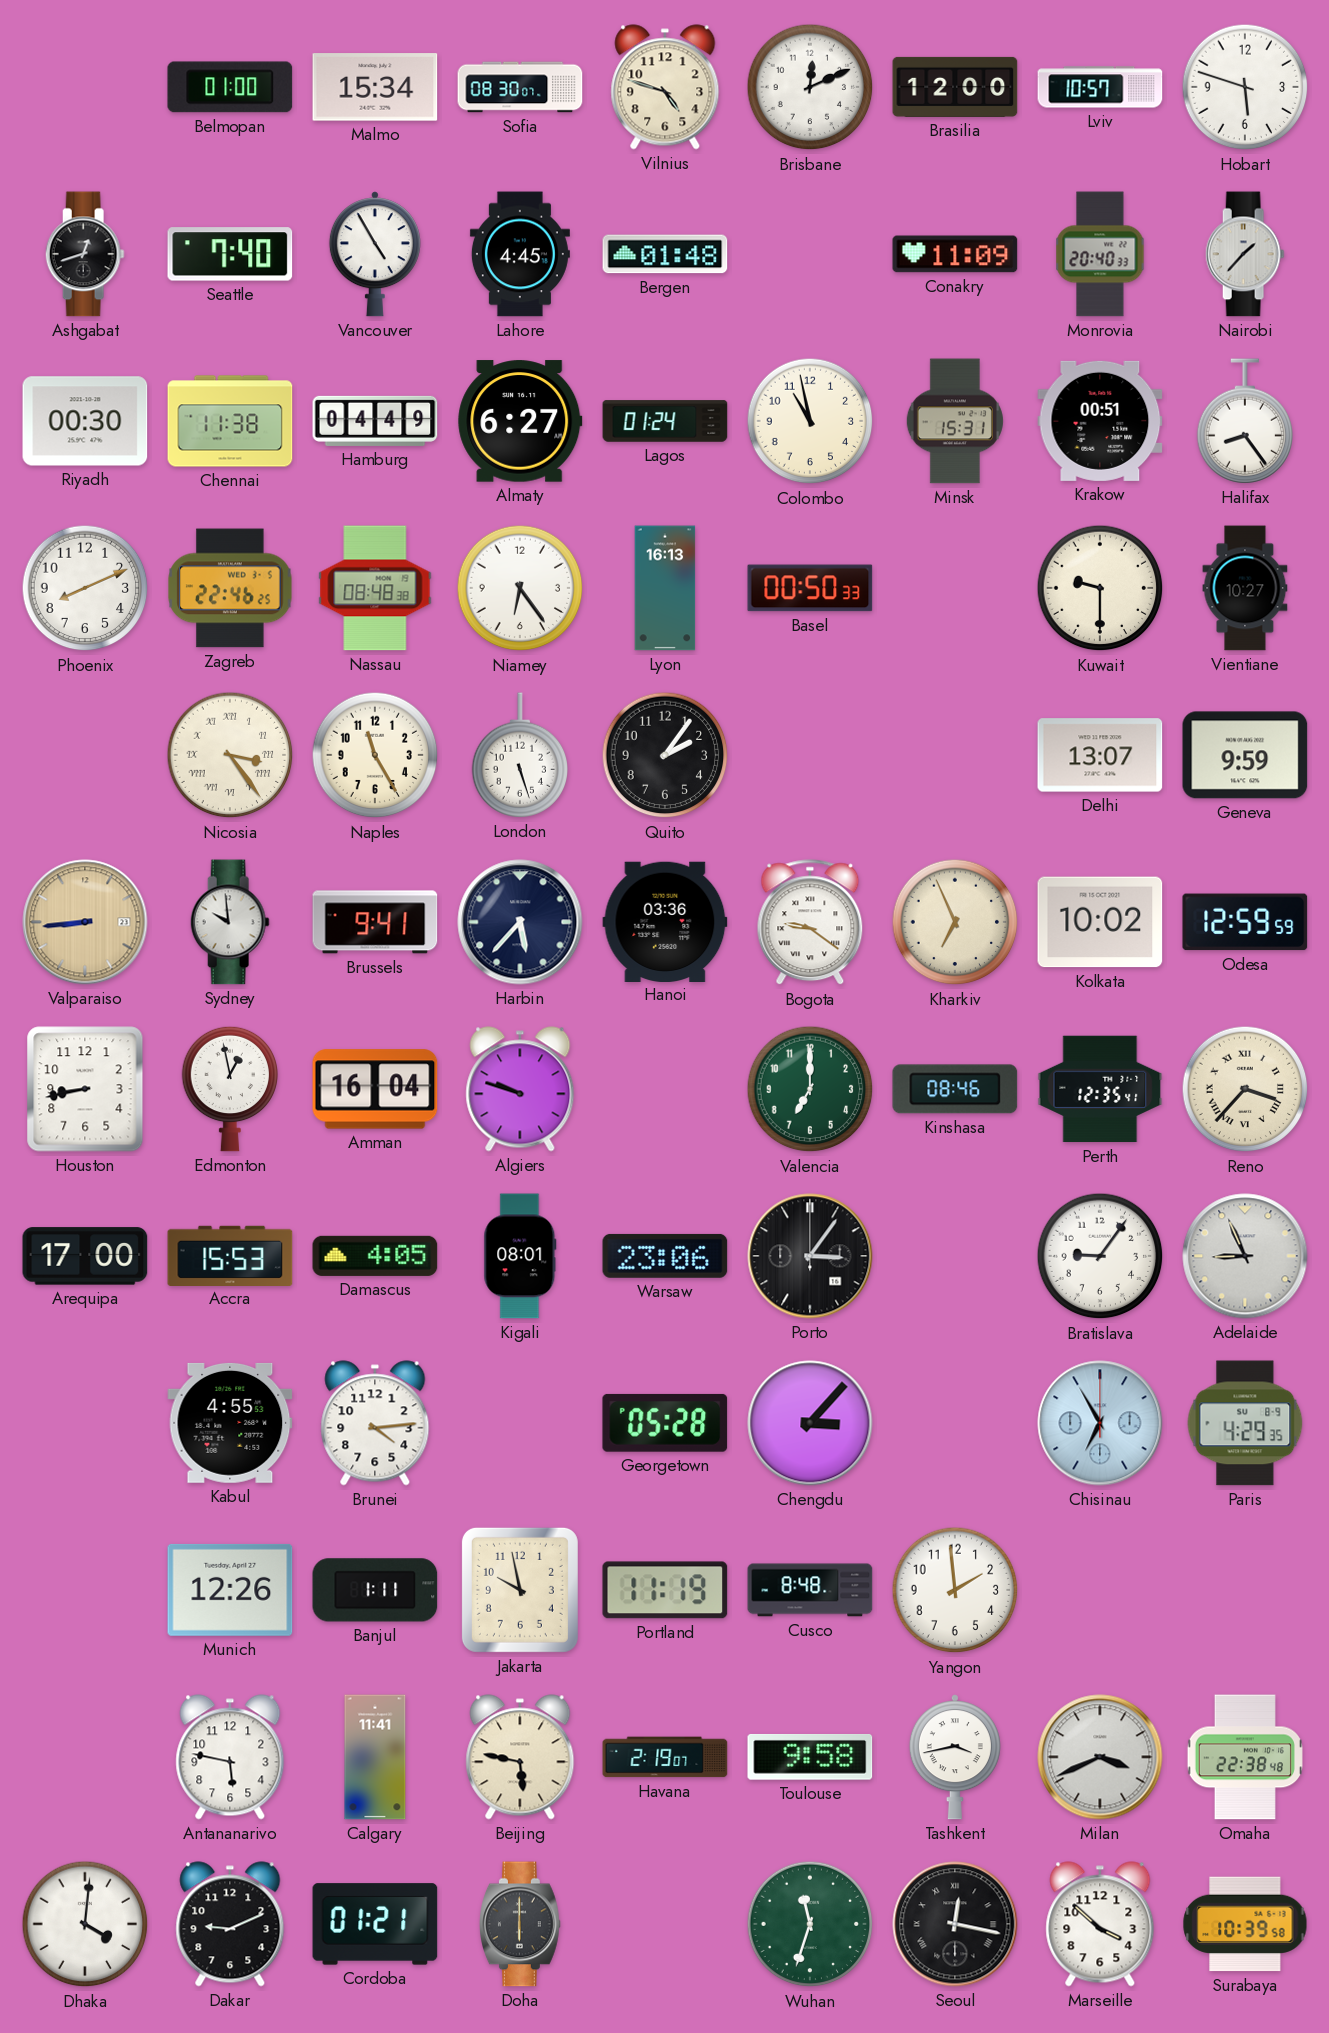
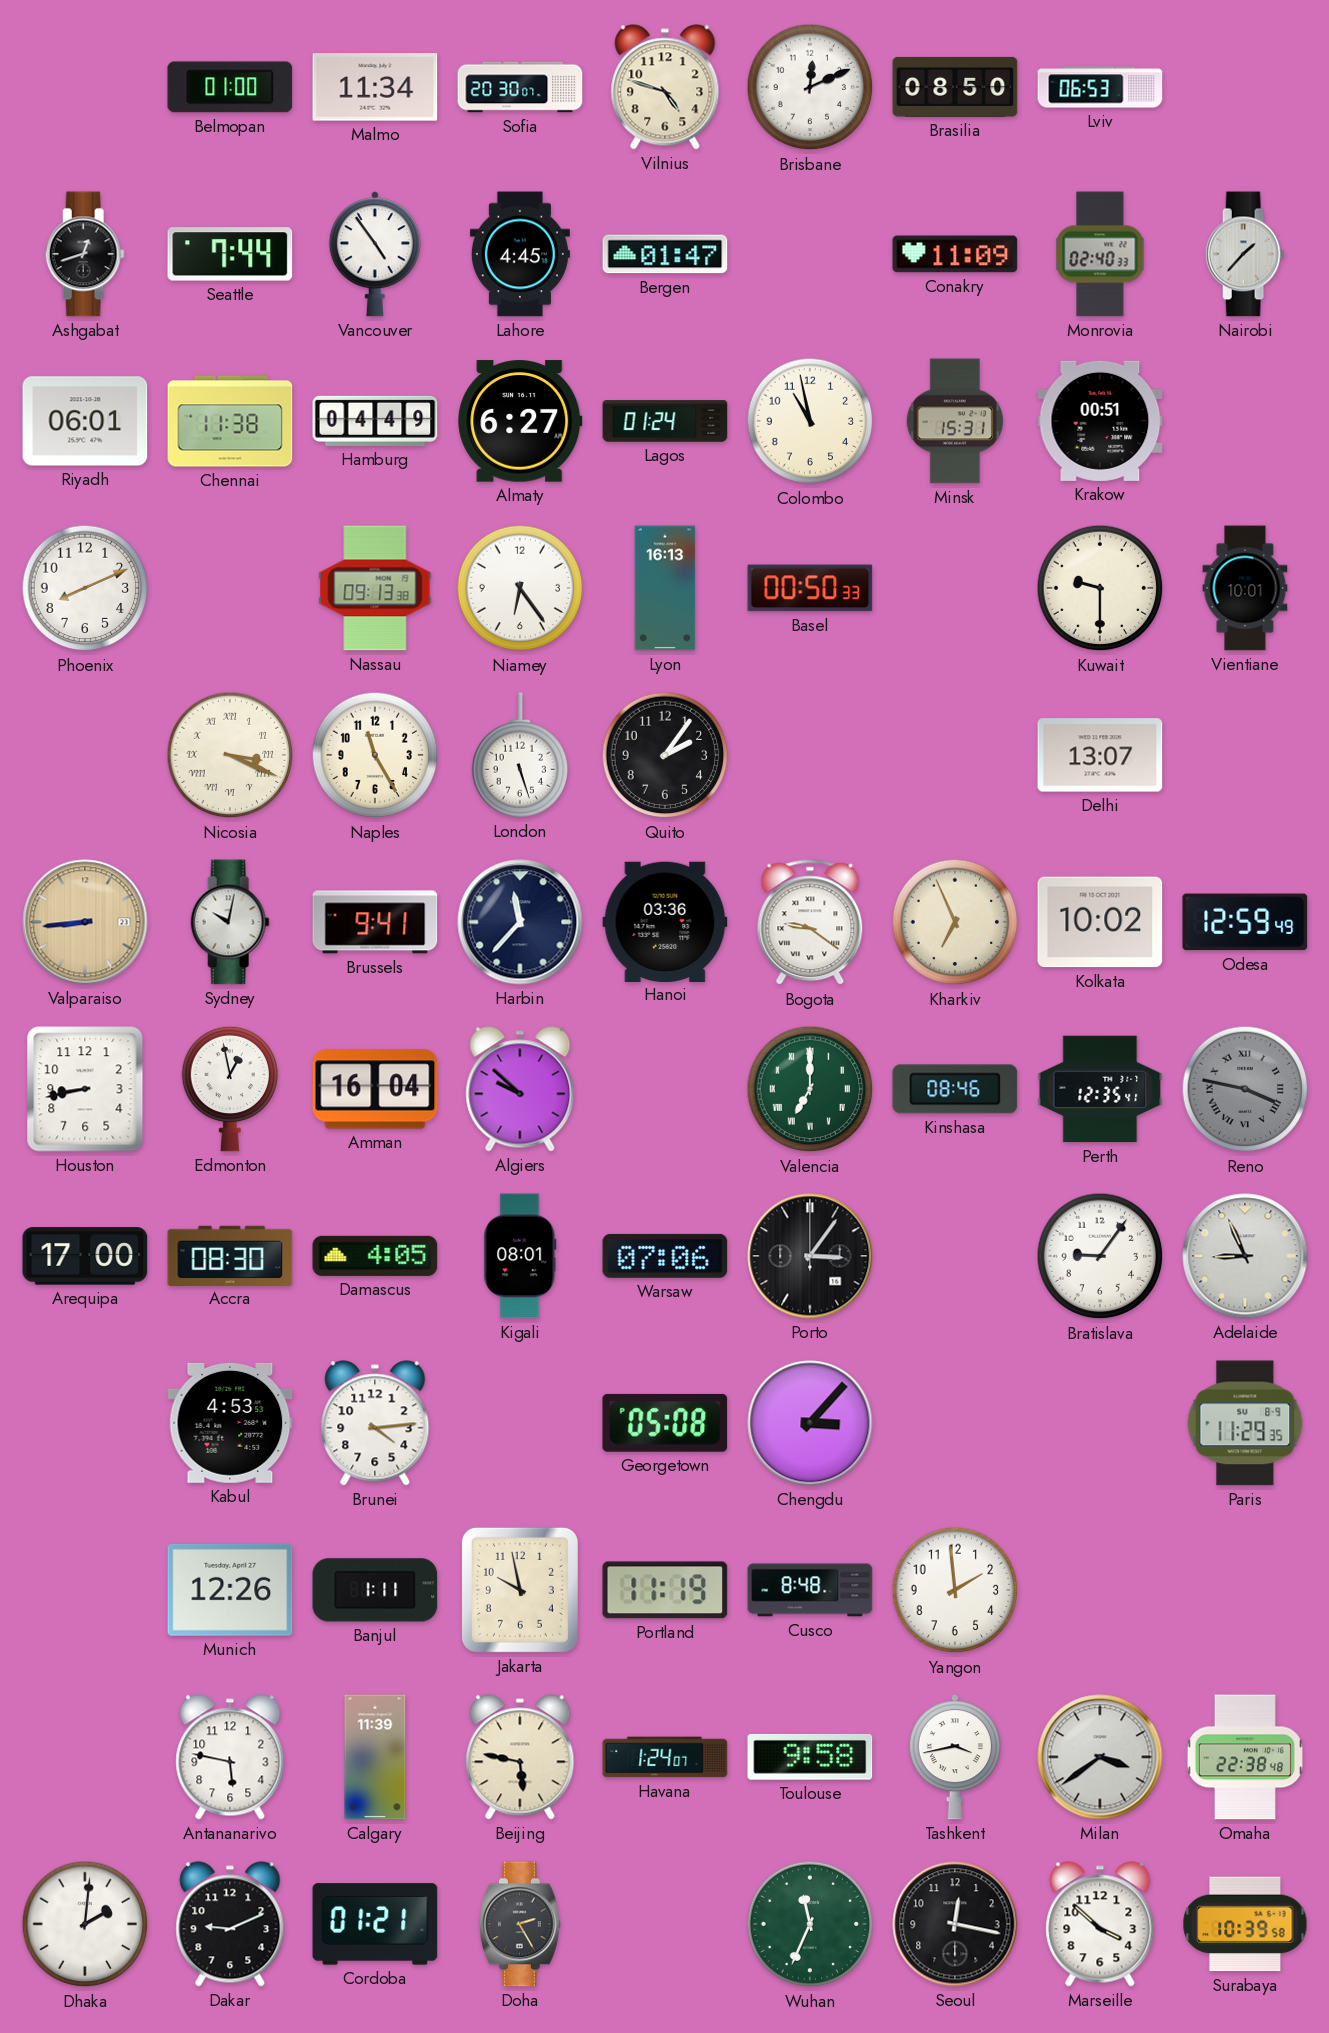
Malmo: 15:34 -> 11:34
Sofia: 08:30 -> 20:30
Brasilia: 12:00 -> 08:50
Lviv: 10:57 -> 06:53
Hobart: 5:48 -> none
Seattle: 7:40 -> 7:44
Vancouver: 4:55 -> 4:54
Bergen: 01:48 -> 01:47
Monrovia: 20:40 -> 02:40
Riyadh: 00:30 -> 06:01
Halifax: 8:24 -> none
Zagreb: 22:46 -> none
Nassau: 08:48 -> 09:13
Vientiane: 10:27 -> 10:01
Nicosia: 3:24 -> 3:19
Geneva: 9:59 -> none
Sydney: 9:59 -> 10:02
Harbin: 5:37 -> 11:37
Odesa: 12:59:59 -> 12:59:49
Algiers: 9:48 -> 9:52
Valencia numerals: Arabic -> Roman
Reno: 3:37 -> 3:47
Reno dial: cream -> grey
Accra: 15:53 -> 08:30
Warsaw: 23:06 -> 07:06
Kabul: 4:55 -> 4:53
Georgetown: 05:28 -> 05:08
Chisinau: 6:55 -> none
Paris: 4:29 -> 11:29
Calgary: 11:41 -> 11:39
Havana: 2:19 -> 1:24
Milan: 3:41 -> 3:39
Dhaka: 4:01 -> 2:01
Doha: 6:00 -> 2:25
Wuhan: 11:33 -> 11:34
Seoul numerals: Roman -> Arabic
